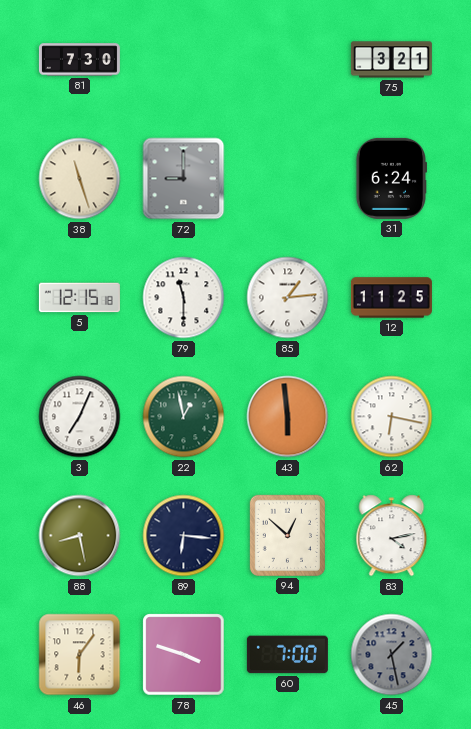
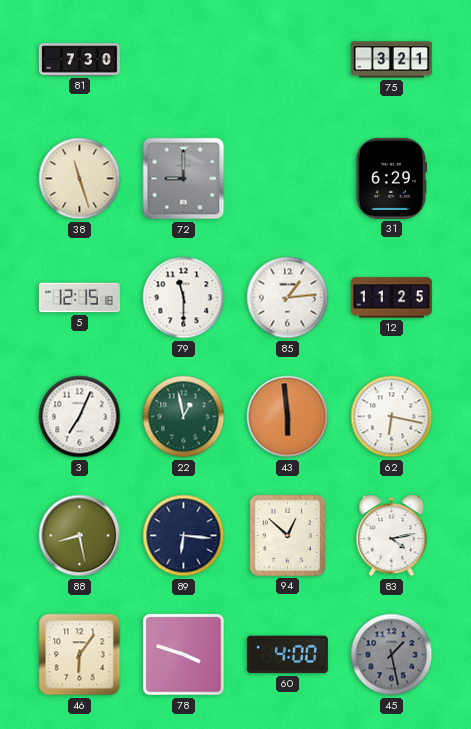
31: 6:24 -> 6:29
60: 7:00 -> 4:00
